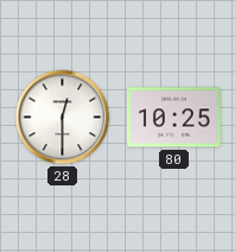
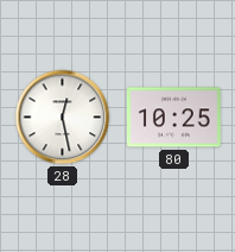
28: 12:30 -> 12:28
